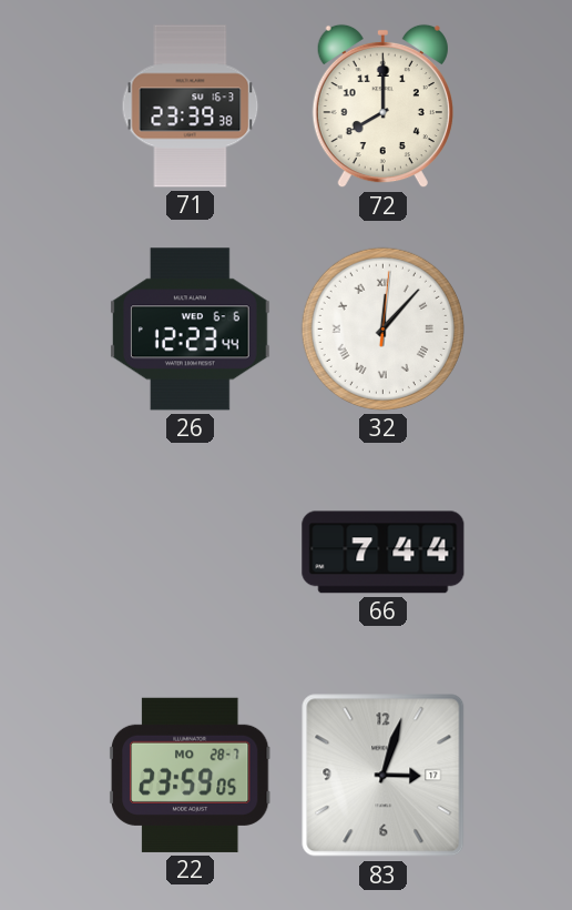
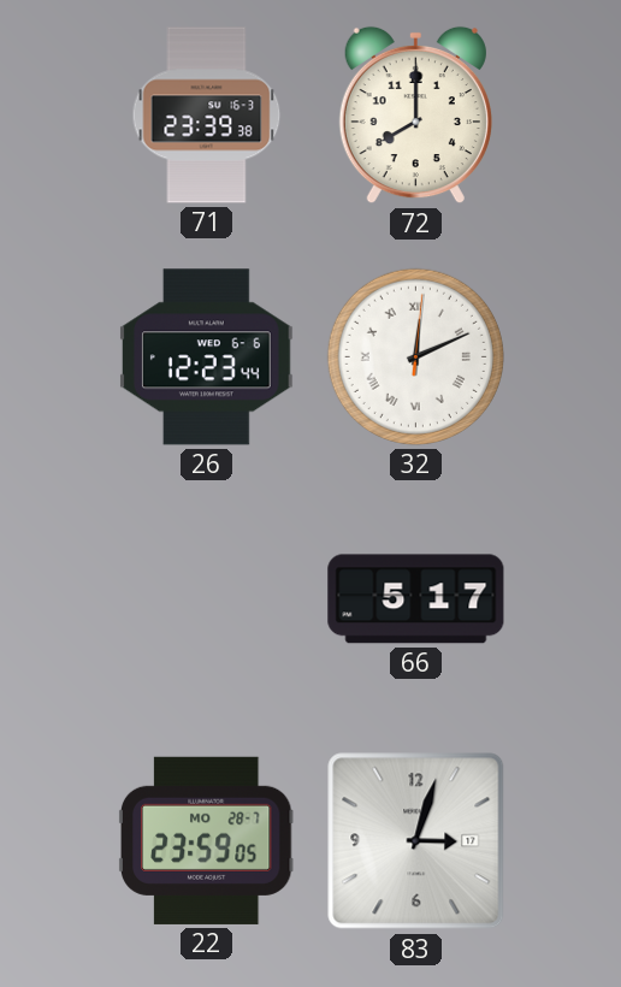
32: 12:07 -> 12:11
66: 7:44 -> 5:17
